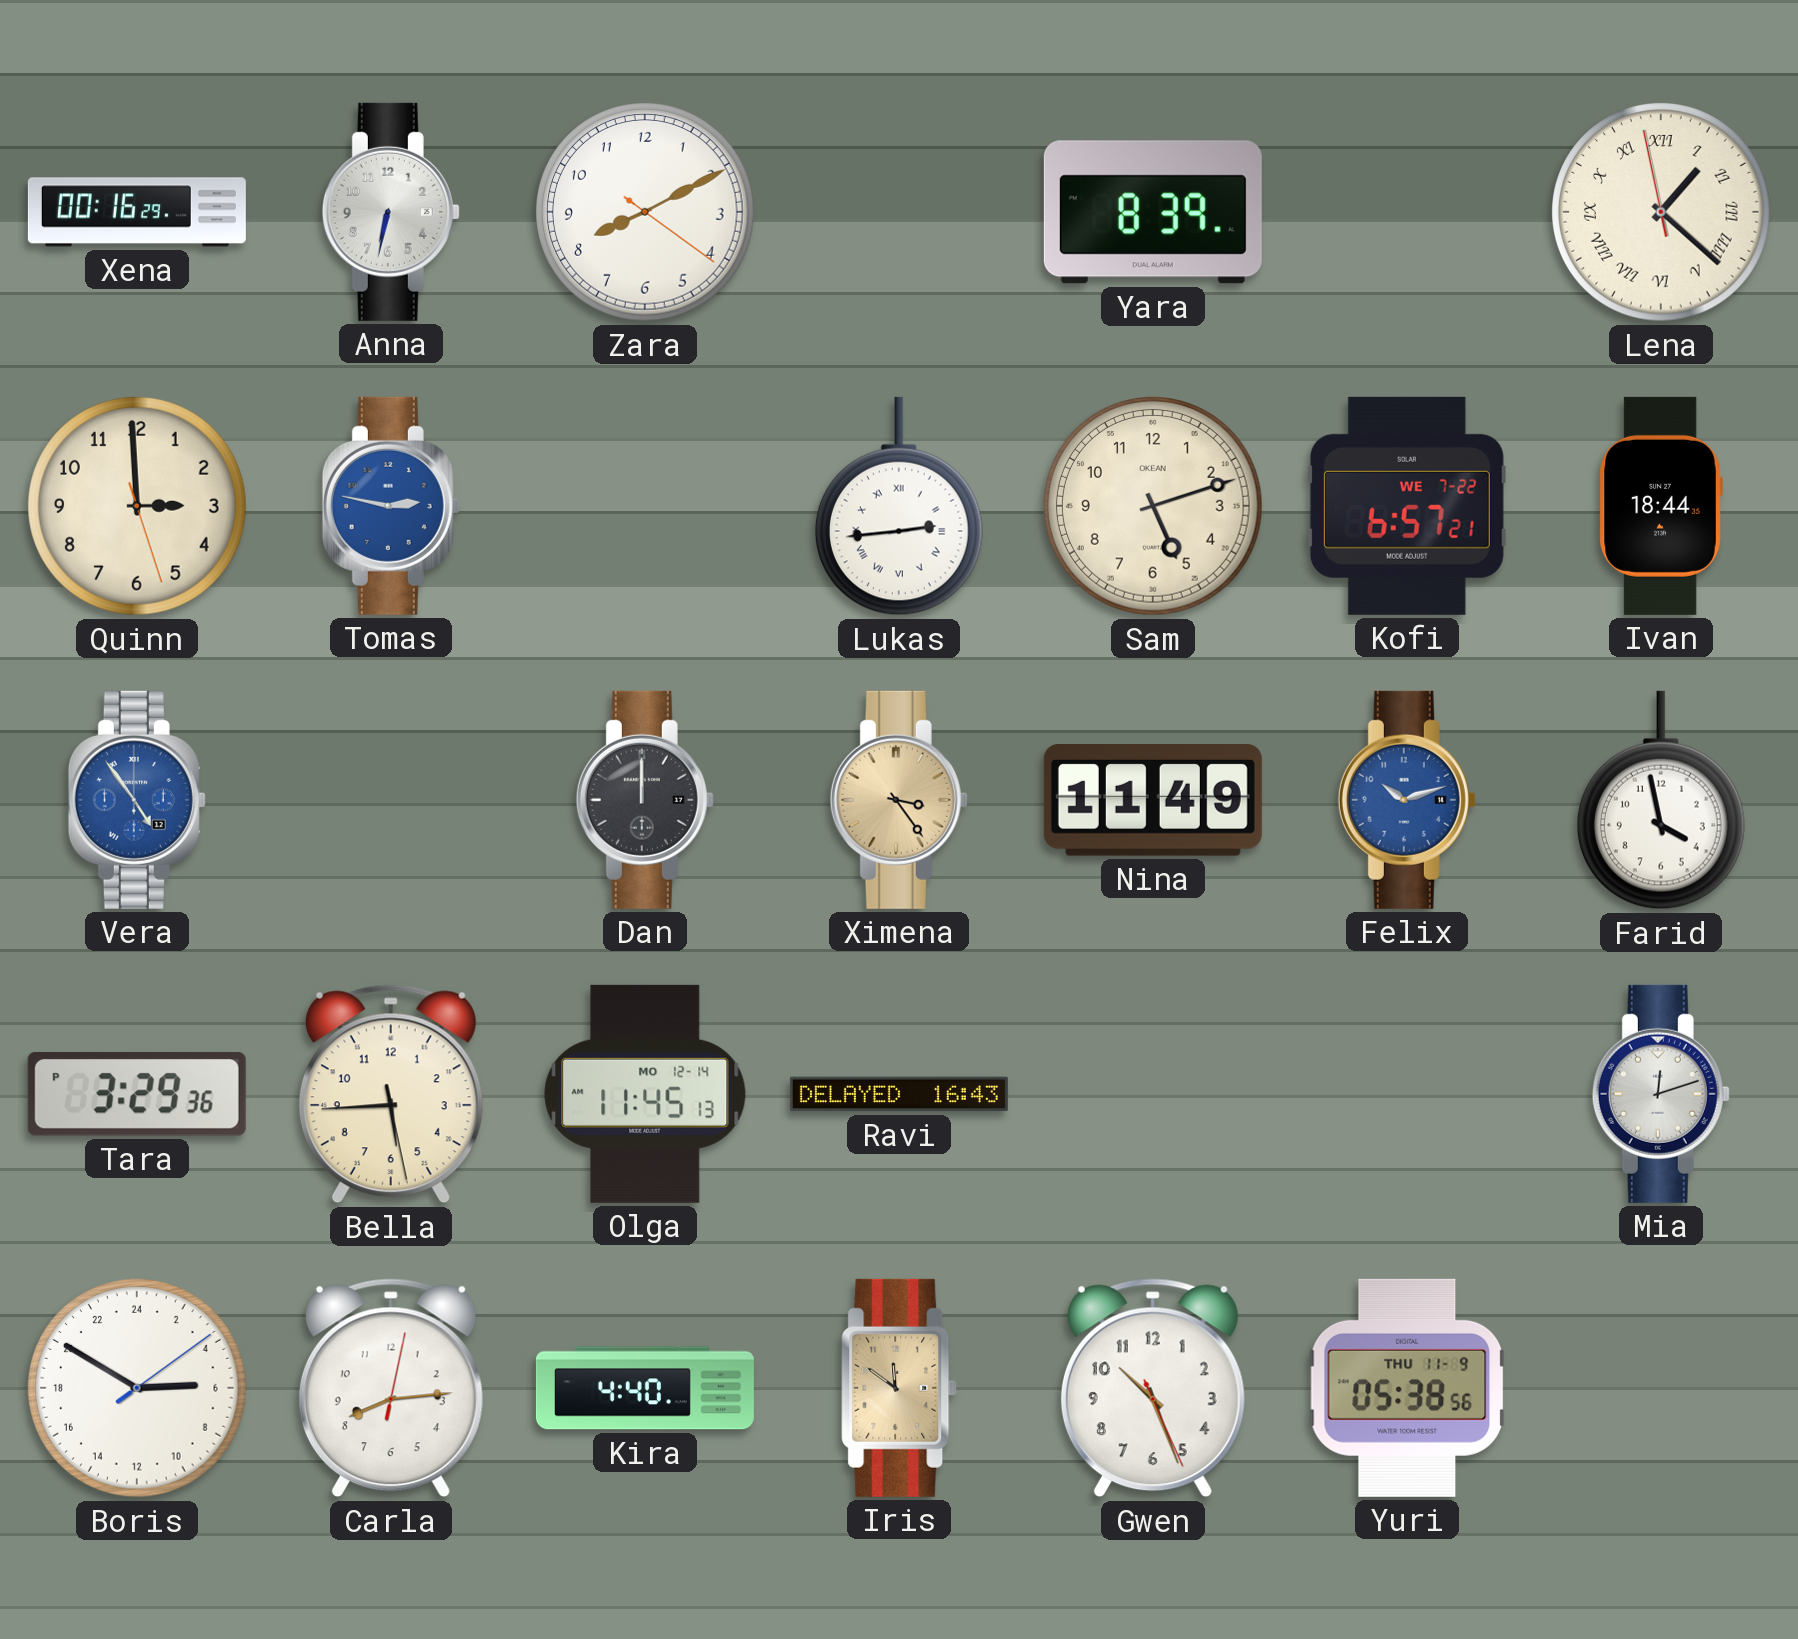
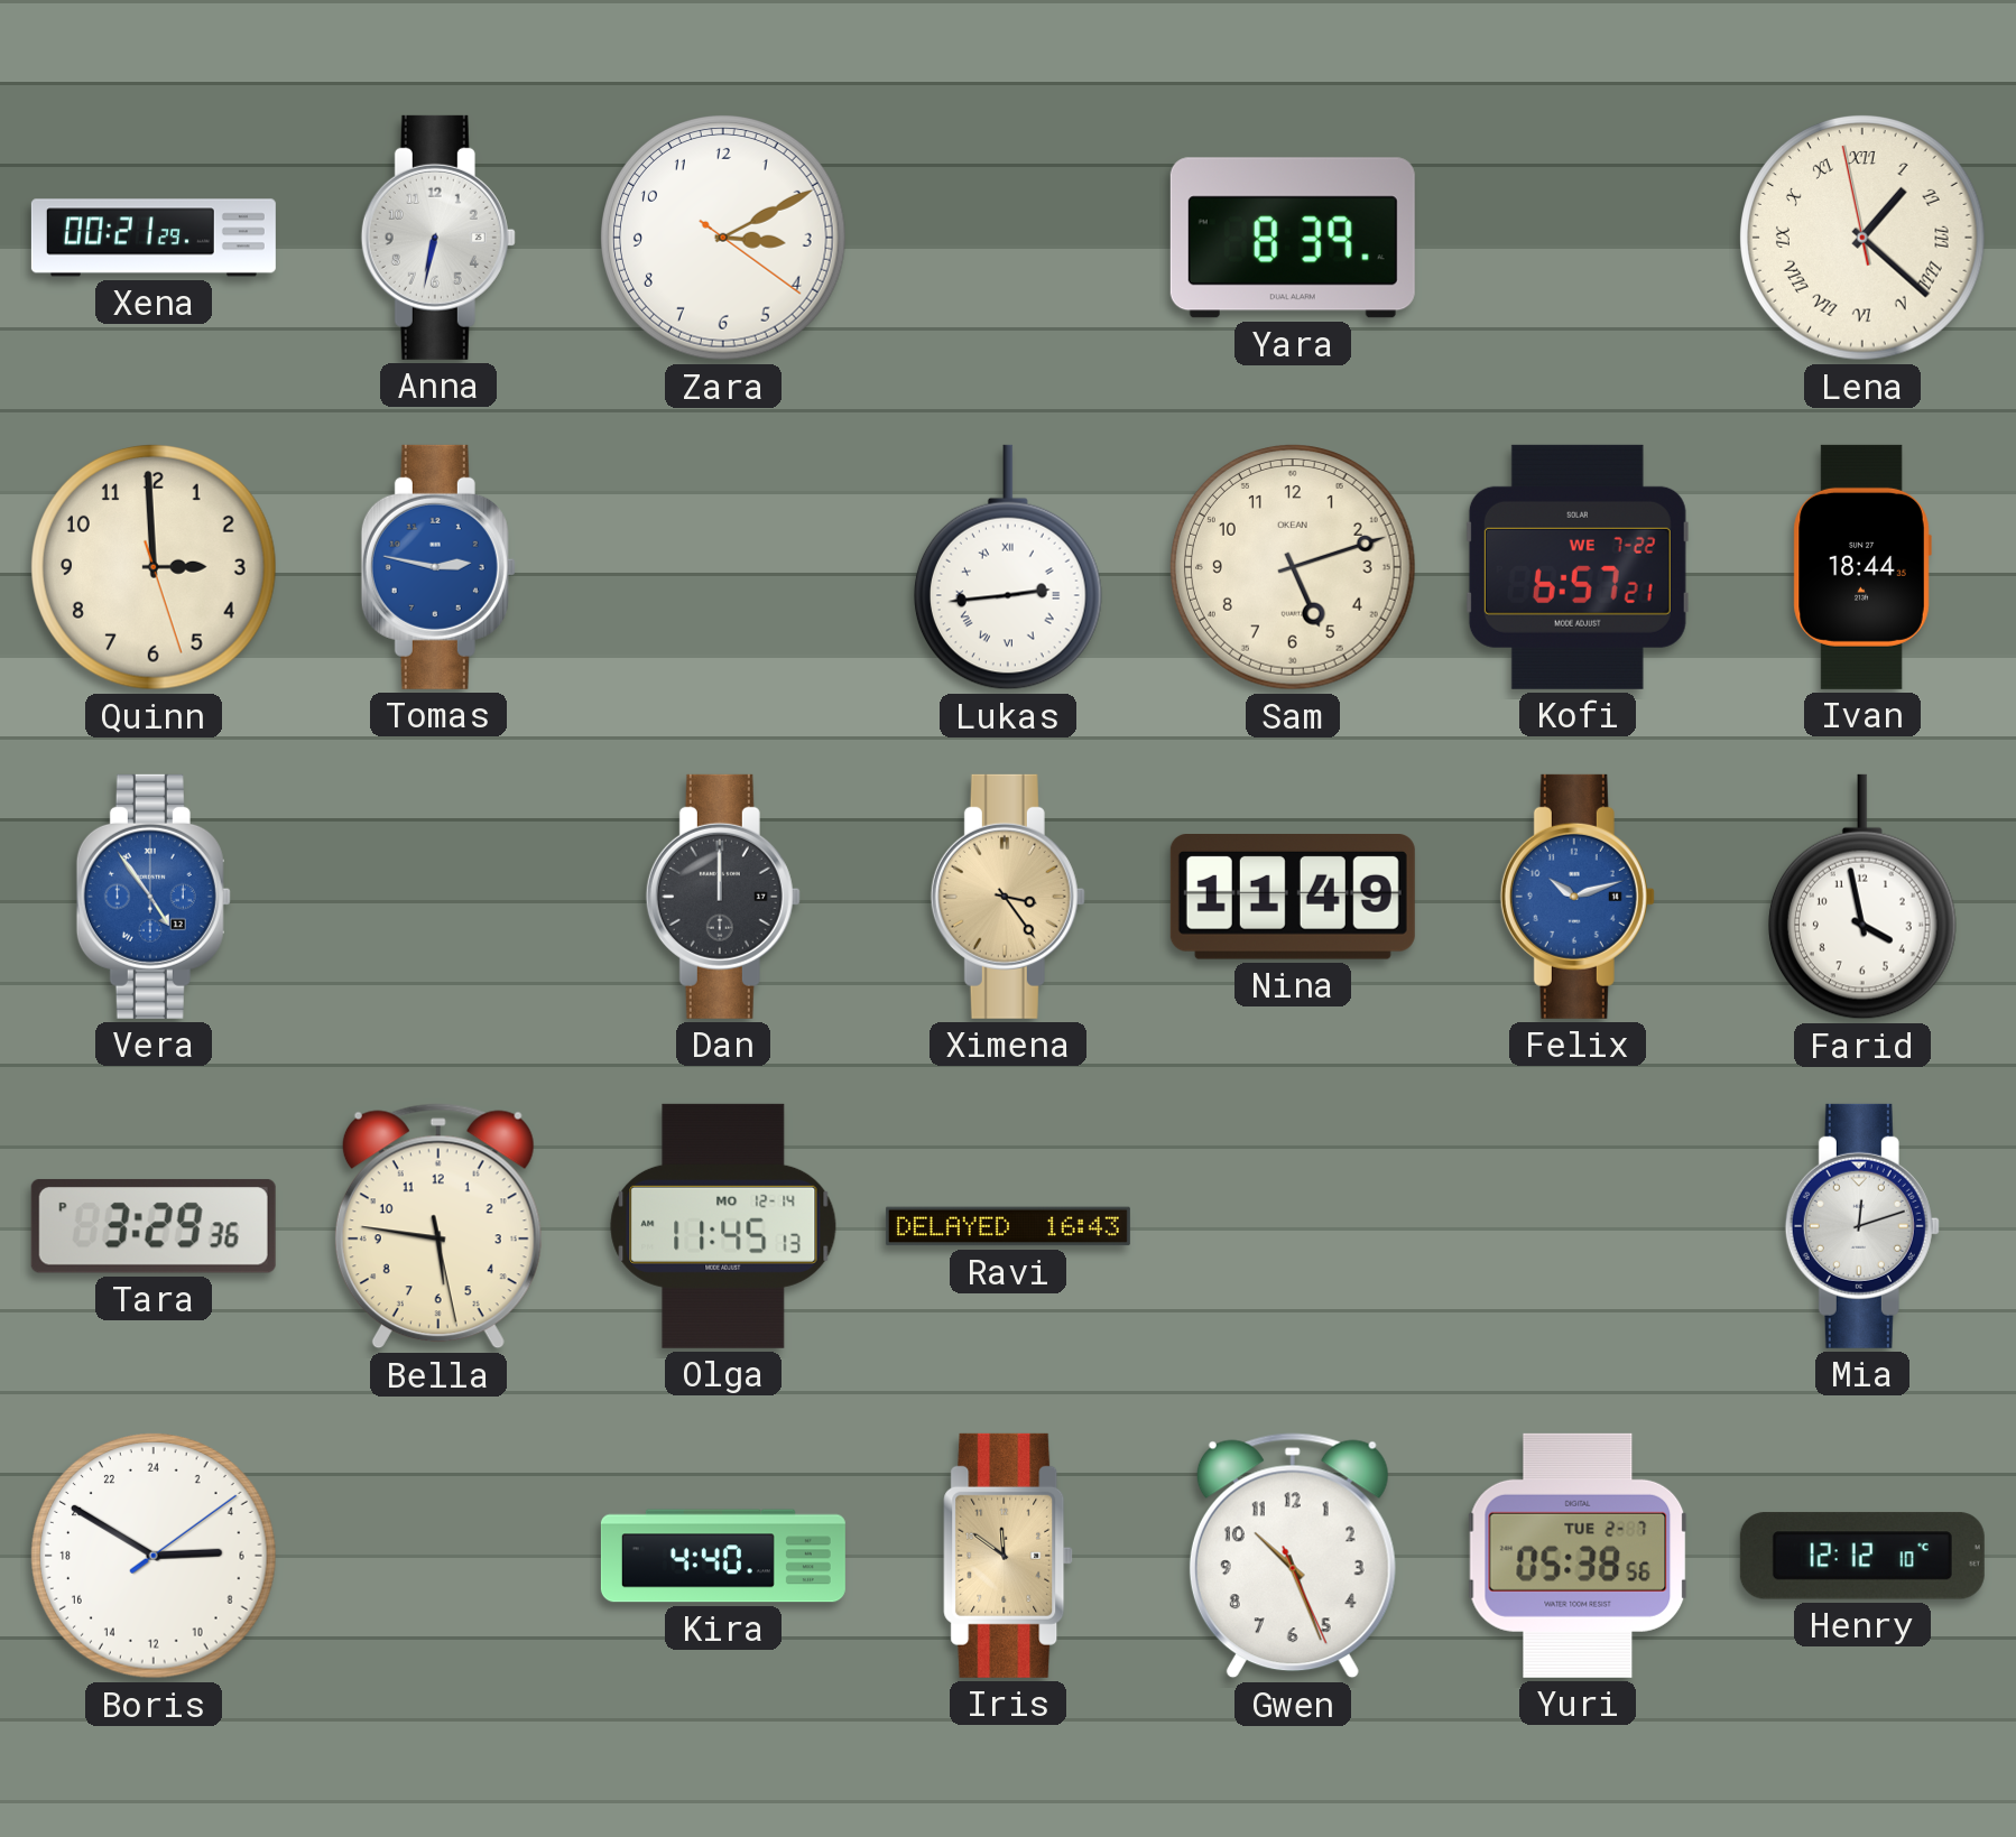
Xena: 00:16 -> 00:21
Zara: 8:10 -> 3:10
Bella: 5:44 -> 5:46
Carla: 8:14 -> none
Yuri date: THU 11-9 -> TUE 2-7
Henry: none -> 12:12
